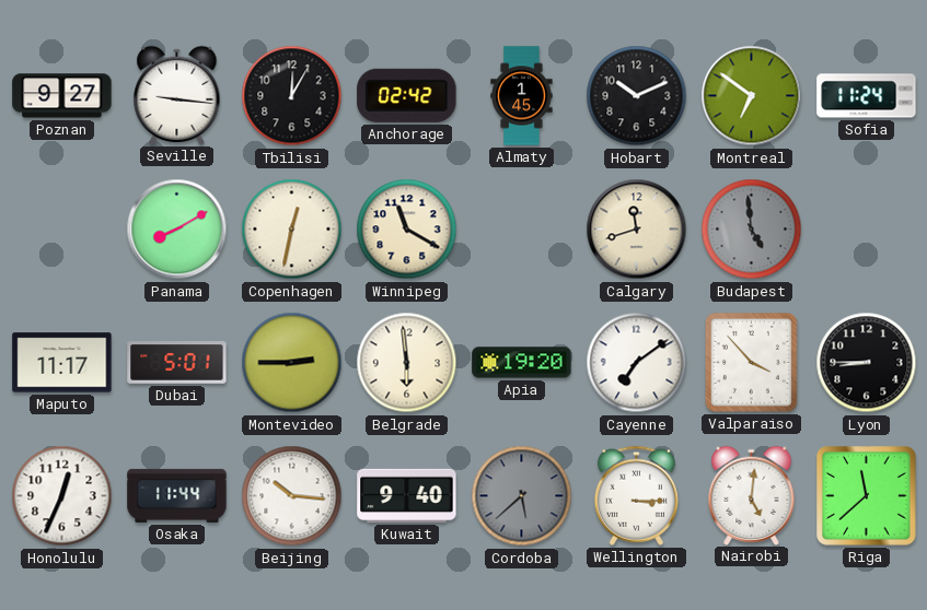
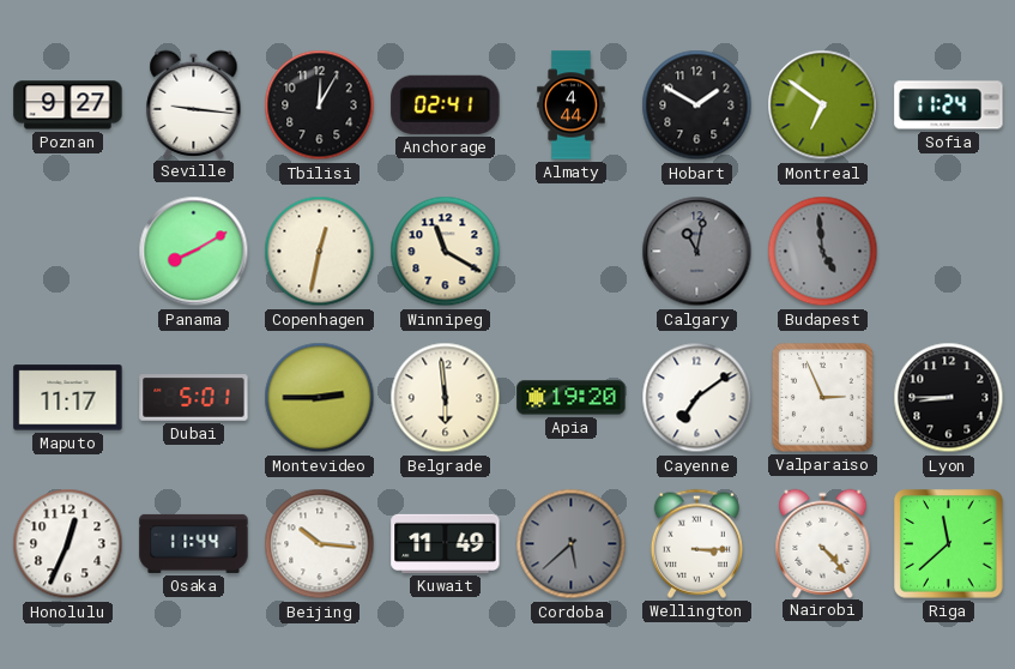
Anchorage: 02:42 -> 02:41
Almaty: 1:45 -> 4:44
Hobart: 10:11 -> 1:50
Calgary: 11:42 -> 11:02
Calgary dial: cream -> grey
Valparaiso: 3:53 -> 2:56
Kuwait: 9:40 -> 11:49
Nairobi: 5:01 -> 4:23
